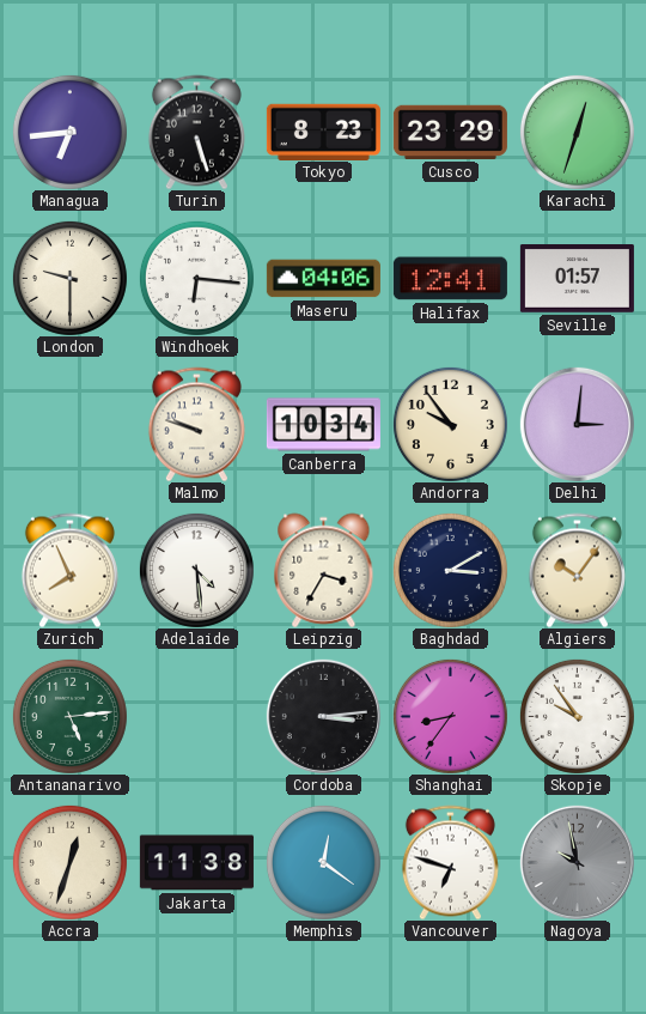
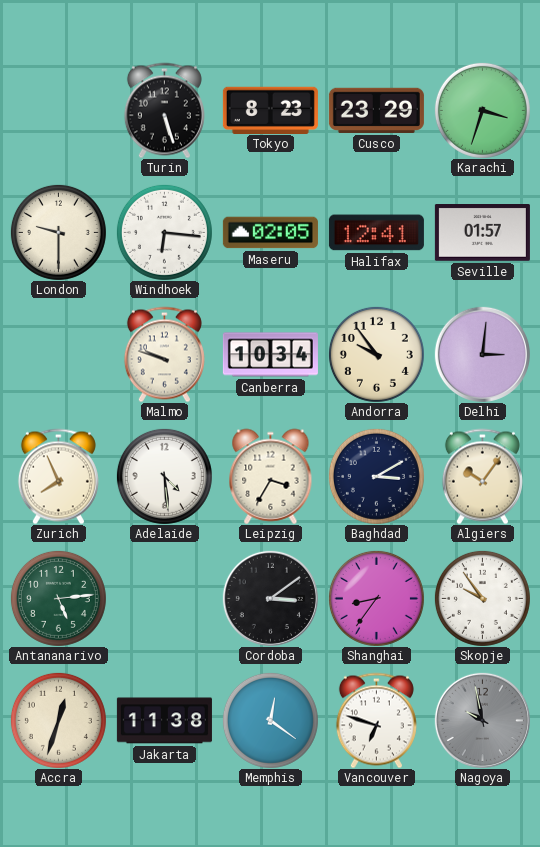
Managua: 6:44 -> none
Karachi: 12:33 -> 3:33
Maseru: 04:06 -> 02:05
Cordoba: 3:14 -> 3:09
